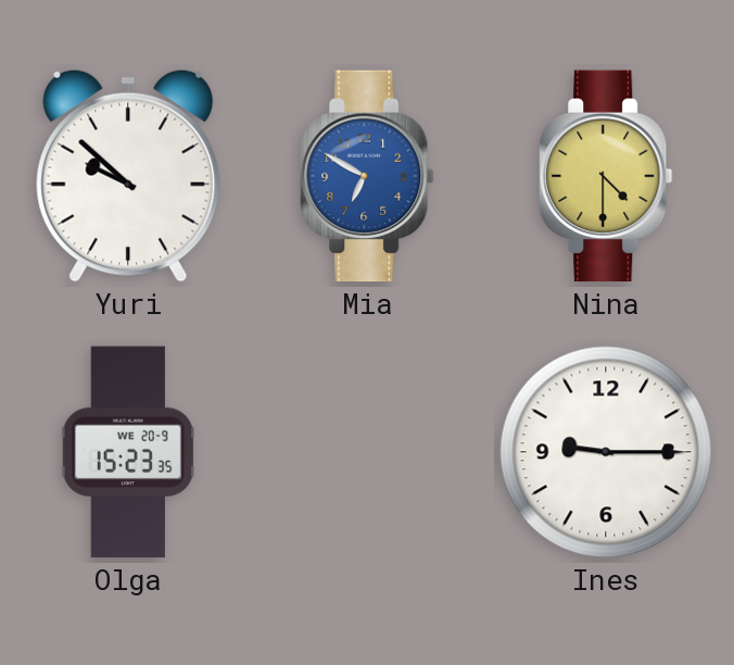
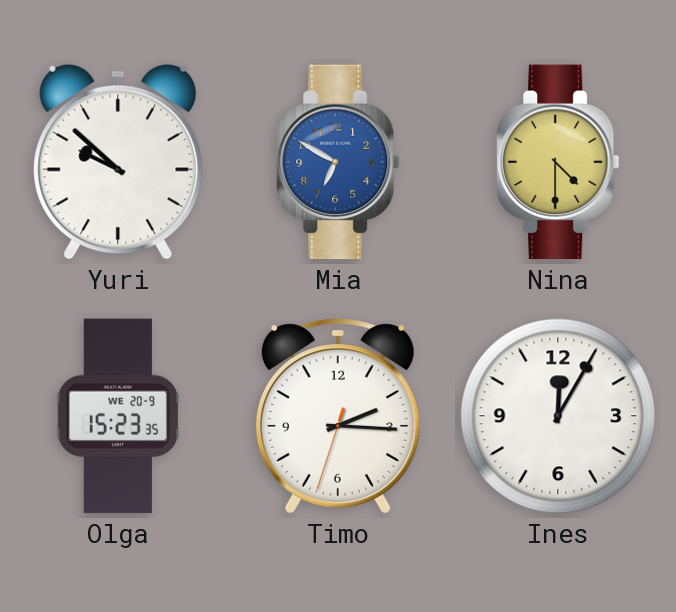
Timo: none -> 2:15
Ines: 9:15 -> 12:05
